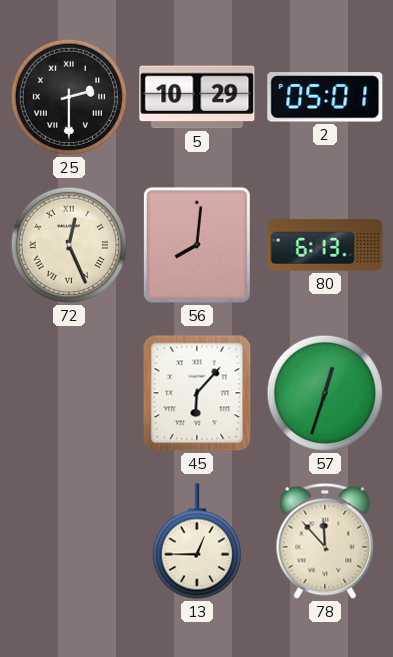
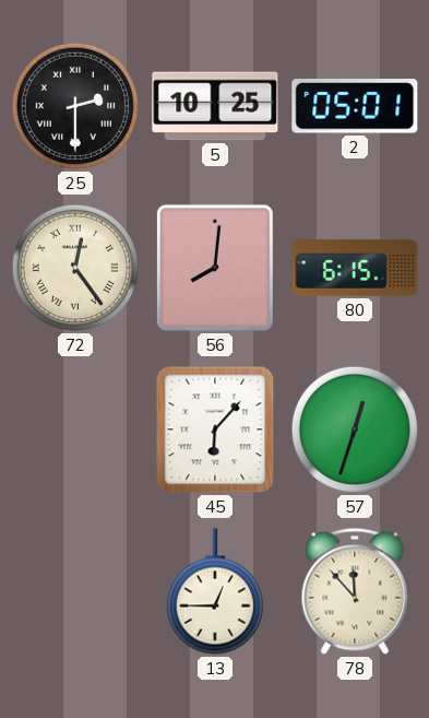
5: 10:29 -> 10:25
72: 12:26 -> 12:24
80: 6:13 -> 6:15
